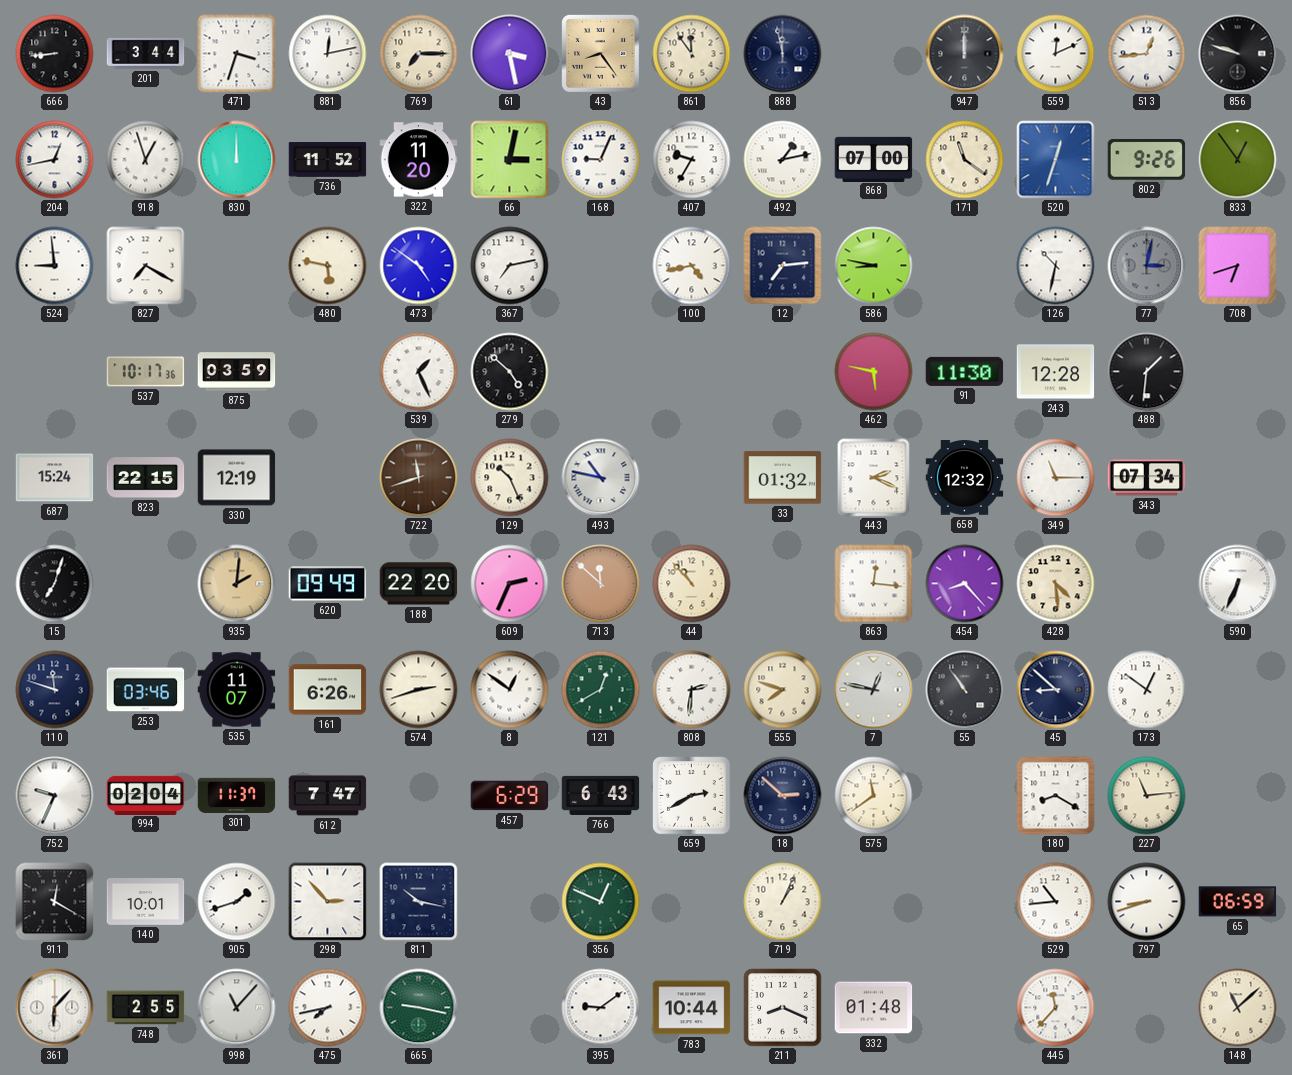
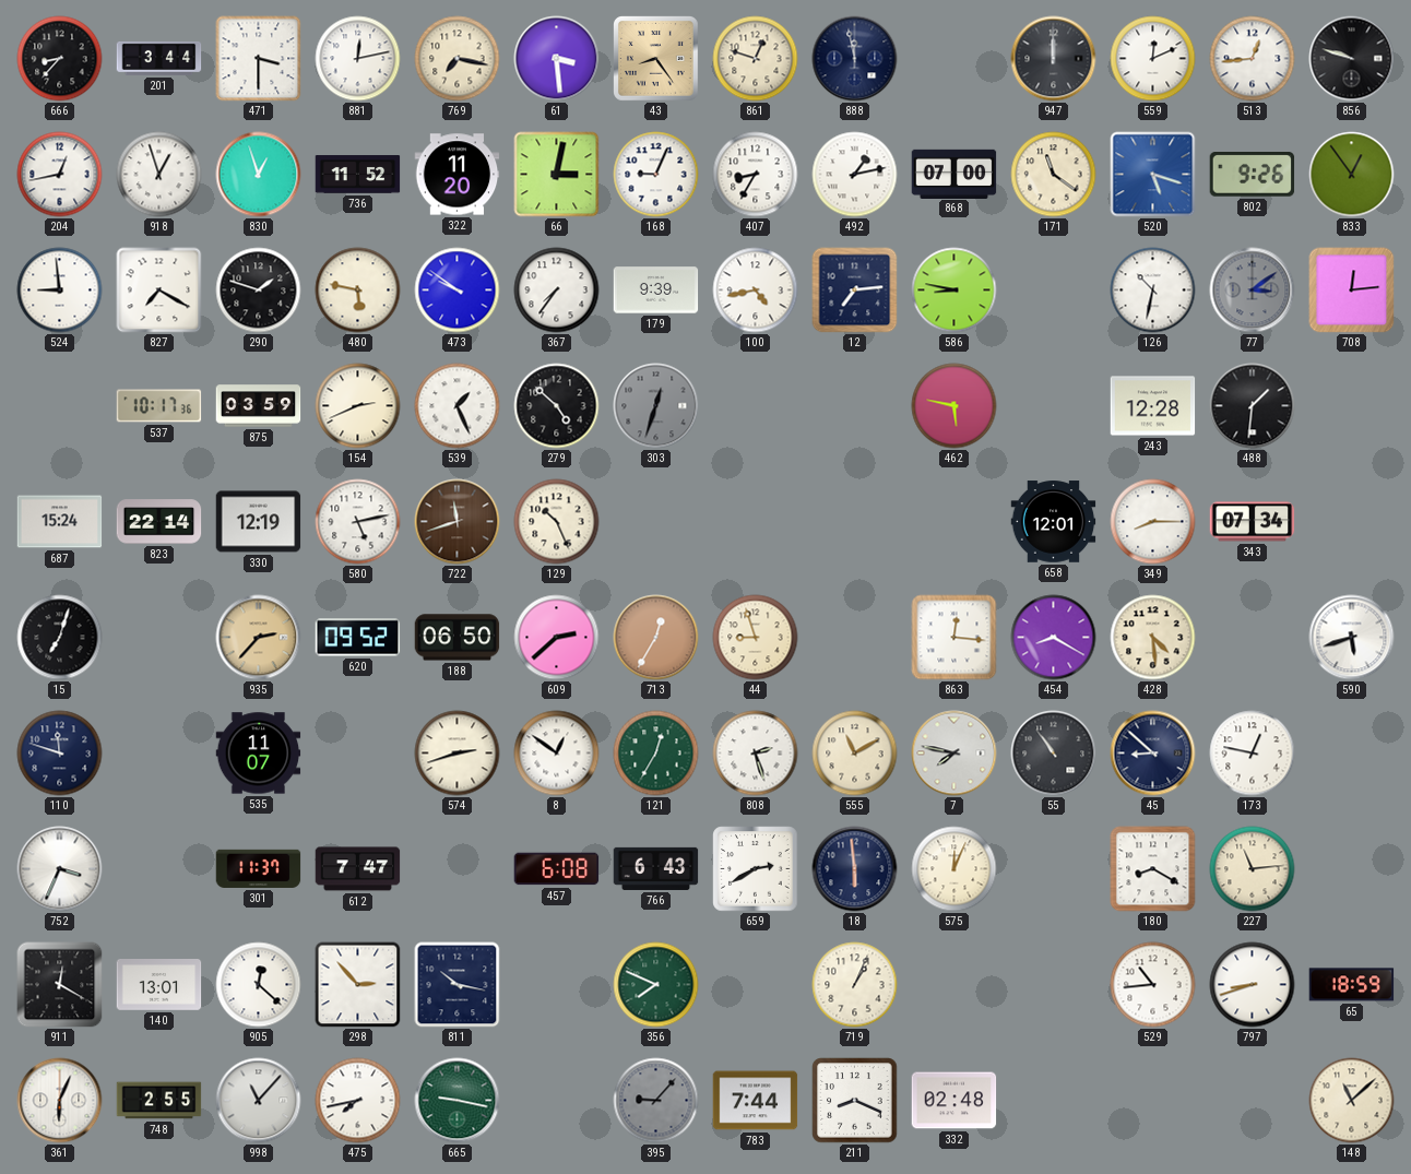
666: 8:44 -> 8:37
471: 3:33 -> 3:30
769: 7:15 -> 7:17
61: 3:28 -> 3:29
861: 11:54 -> 12:48
830: 12:00 -> 12:57
407: 9:35 -> 8:35
520: 12:33 -> 5:18
290: none -> 1:48
473: 4:51 -> 9:51
367: 7:13 -> 7:36
179: none -> 9:39
77: 3:02 -> 3:09
708: 6:42 -> 12:14
154: none -> 2:41
303: none -> 12:33
91: 11:30 -> none
823: 22:15 -> 22:14
580: none -> 5:13
493: 10:47 -> none
33: 01:32 -> none
443: 2:19 -> none
658: 12:32 -> 12:01
349: 11:15 -> 8:15
935: 2:01 -> 2:37
620: 09:49 -> 09:52
188: 22:20 -> 06:50
609: 2:34 -> 2:38
713: 11:52 -> 12:35
44: 10:53 -> 8:57
454: 8:23 -> 8:20
590: 6:34 -> 5:42
253: 03:46 -> none
161: 6:26 -> none
121: 12:40 -> 12:35
808: 2:31 -> 2:27
555: 7:48 -> 11:10
7: 12:47 -> 7:47
173: 12:51 -> 12:47
752: 9:34 -> 3:34
994: 02:04 -> none
457: 6:29 -> 6:08
18: 2:52 -> 5:59
575: 11:39 -> 12:04
140: 10:01 -> 13:01
905: 1:42 -> 12:22
356: 12:49 -> 7:49
65: 06:59 -> 18:59
361: 6:07 -> 6:04
395: 9:09 -> 9:07
395 dial: white -> grey
783: 10:44 -> 7:44
332: 01:48 -> 02:48
445: 11:37 -> none
